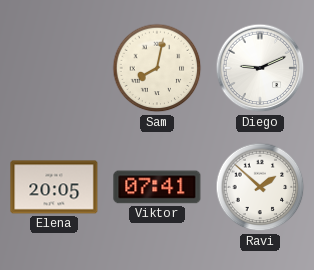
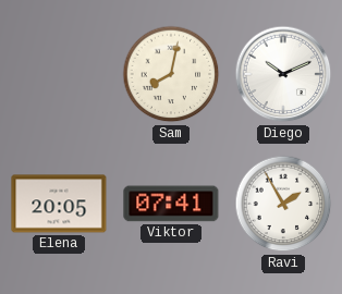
Diego: 9:11 -> 10:11
Ravi: 1:52 -> 1:55
